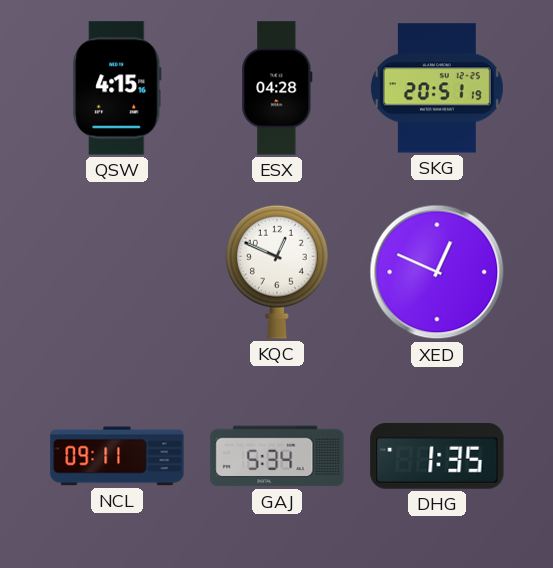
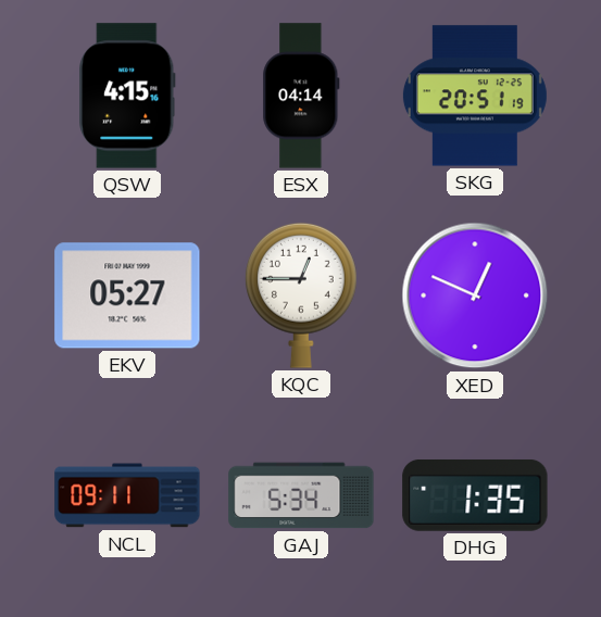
ESX: 04:28 -> 04:14
EKV: none -> 05:27
KQC: 12:49 -> 12:45
